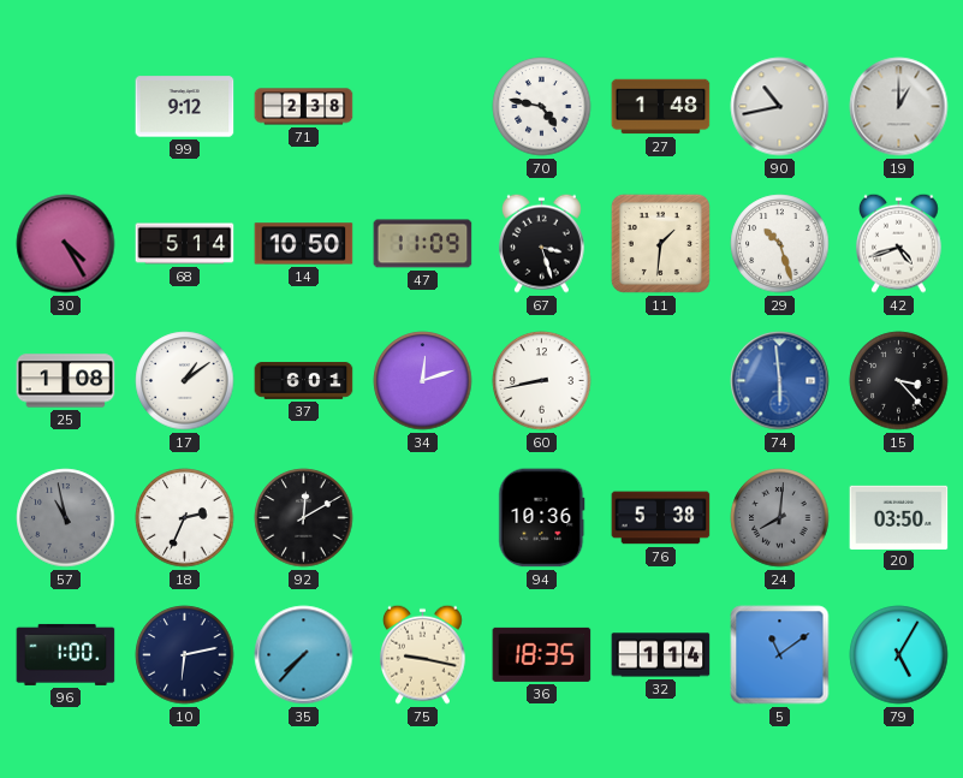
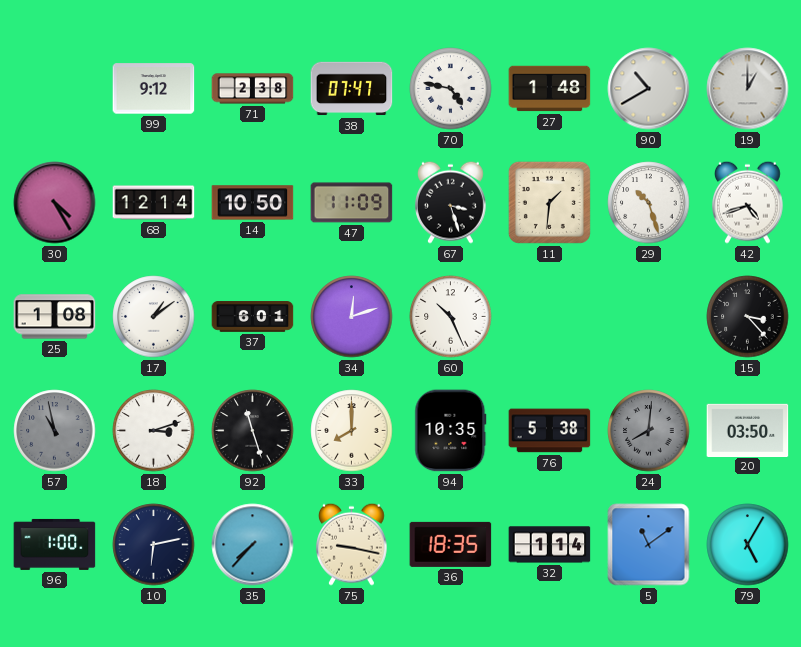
38: none -> 07:47
90: 10:43 -> 10:40
68: 5:14 -> 12:14
60: 8:43 -> 10:26
74: 5:59 -> none
18: 2:34 -> 3:12
92: 12:10 -> 11:27
33: none -> 8:00
94: 10:36 -> 10:35
